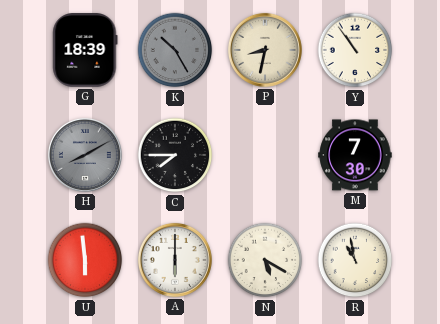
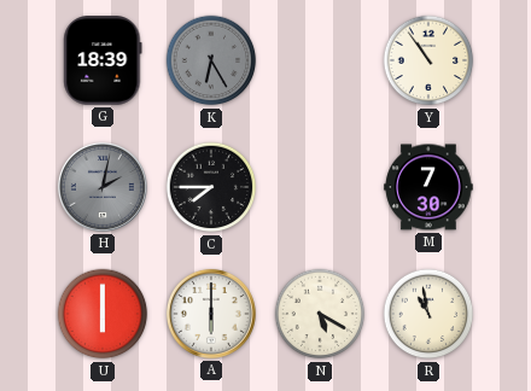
K: 10:25 -> 6:25
P: 8:32 -> none
H: 8:10 -> 2:02
U: 5:59 -> 6:00
